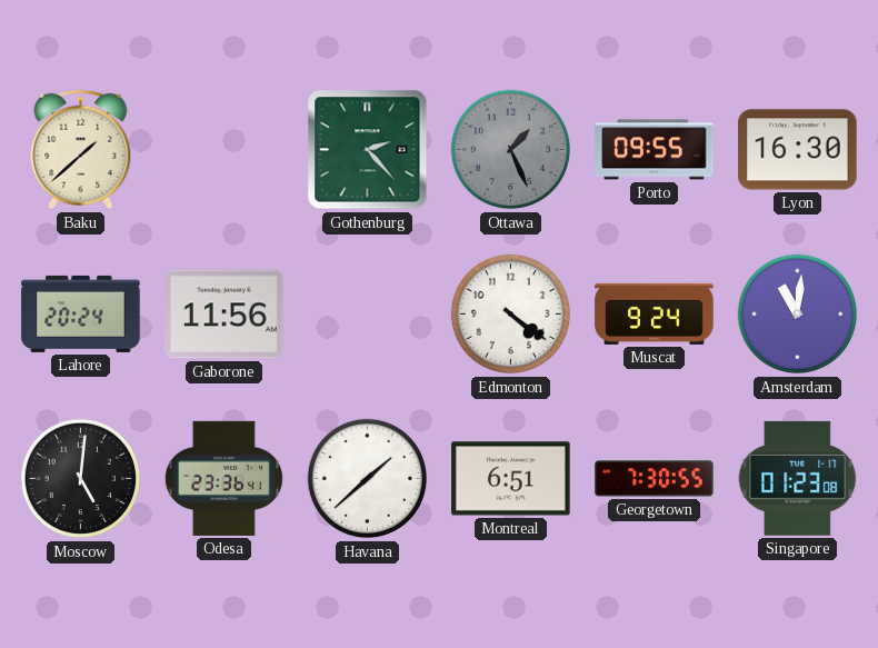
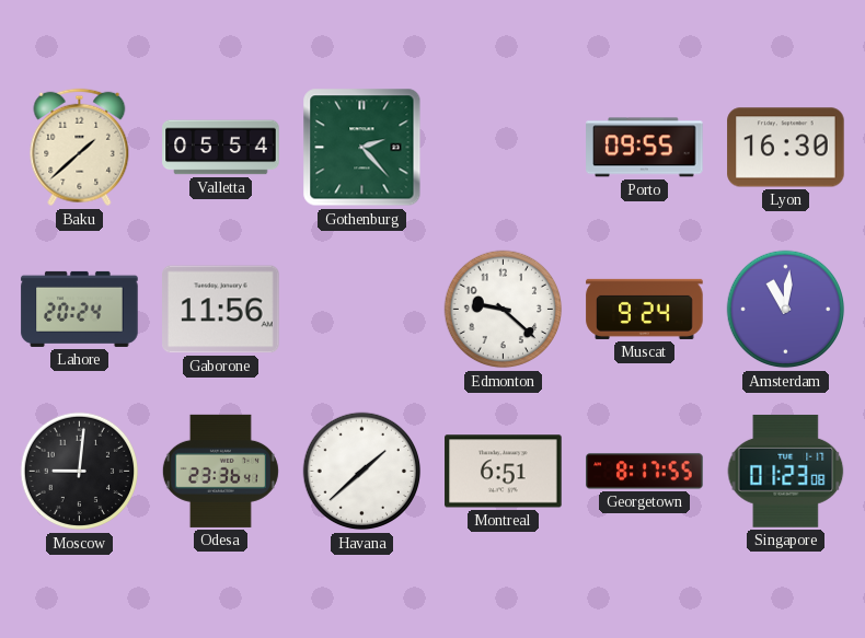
Valletta: none -> 05:54
Ottawa: 1:26 -> none
Edmonton: 4:21 -> 9:22
Moscow: 5:01 -> 9:01
Georgetown: 7:30 -> 8:17
